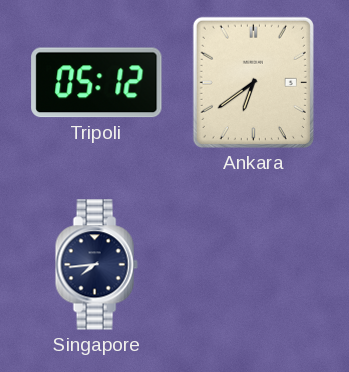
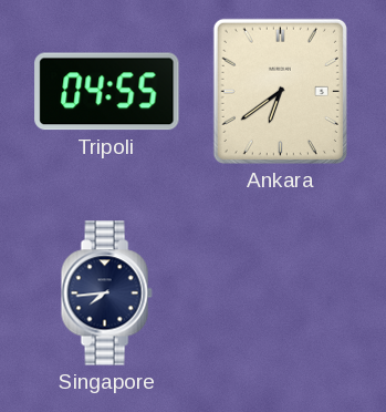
Tripoli: 05:12 -> 04:55
